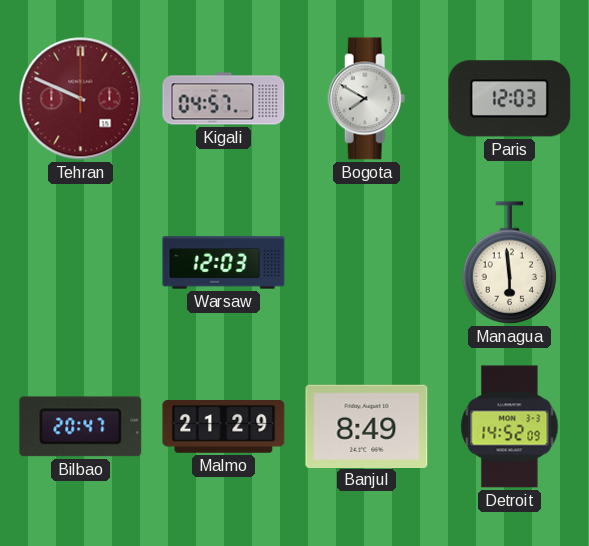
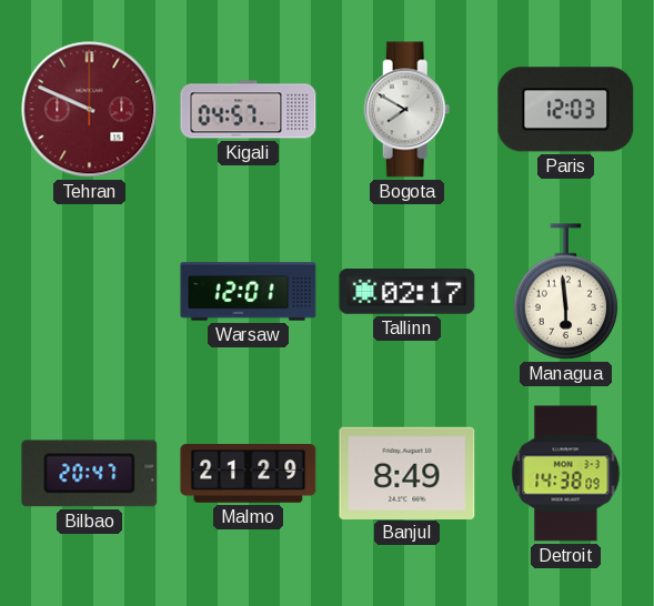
Warsaw: 12:03 -> 12:01
Tallinn: none -> 02:17
Detroit: 14:52 -> 14:38
